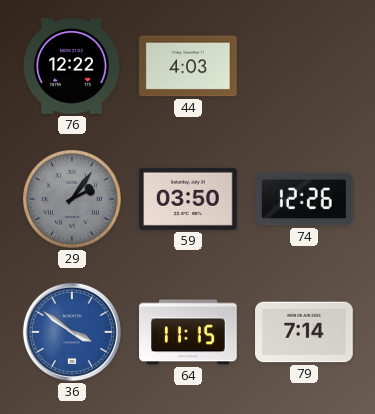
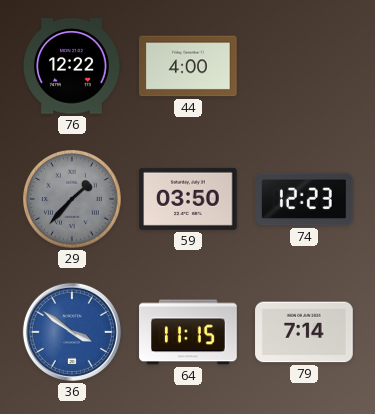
44: 4:03 -> 4:00
29: 2:06 -> 1:37
74: 12:26 -> 12:23
